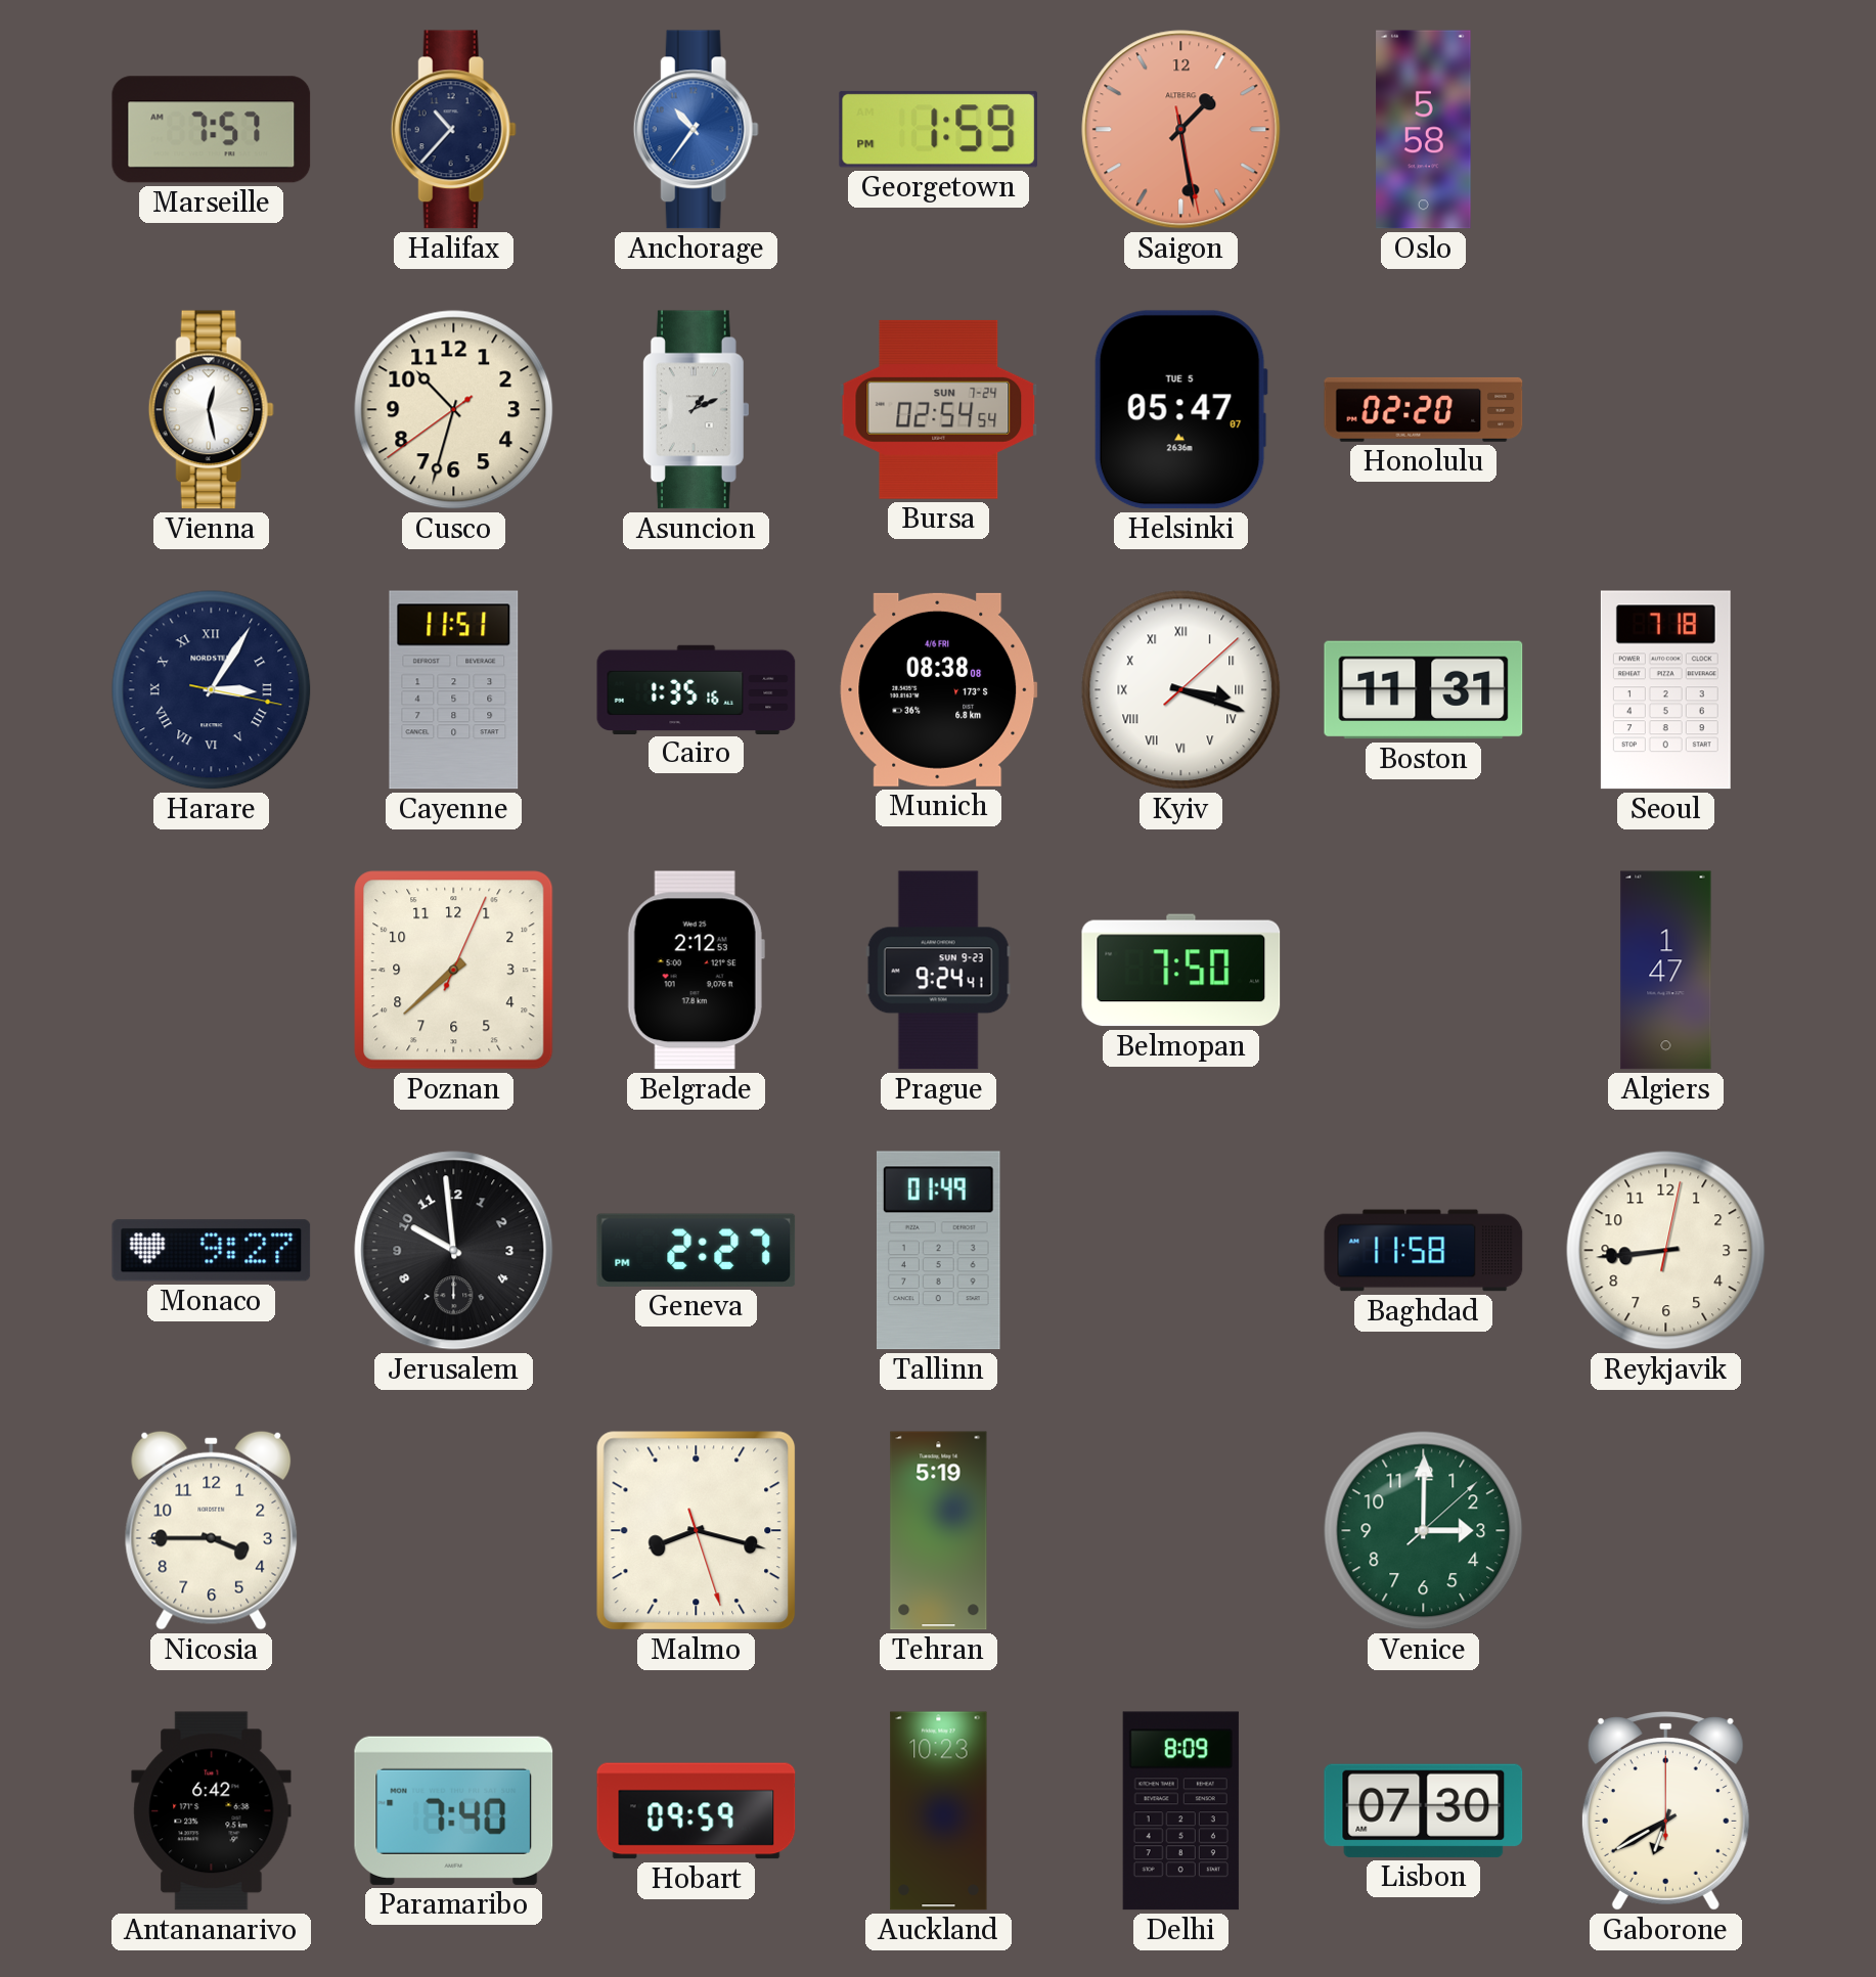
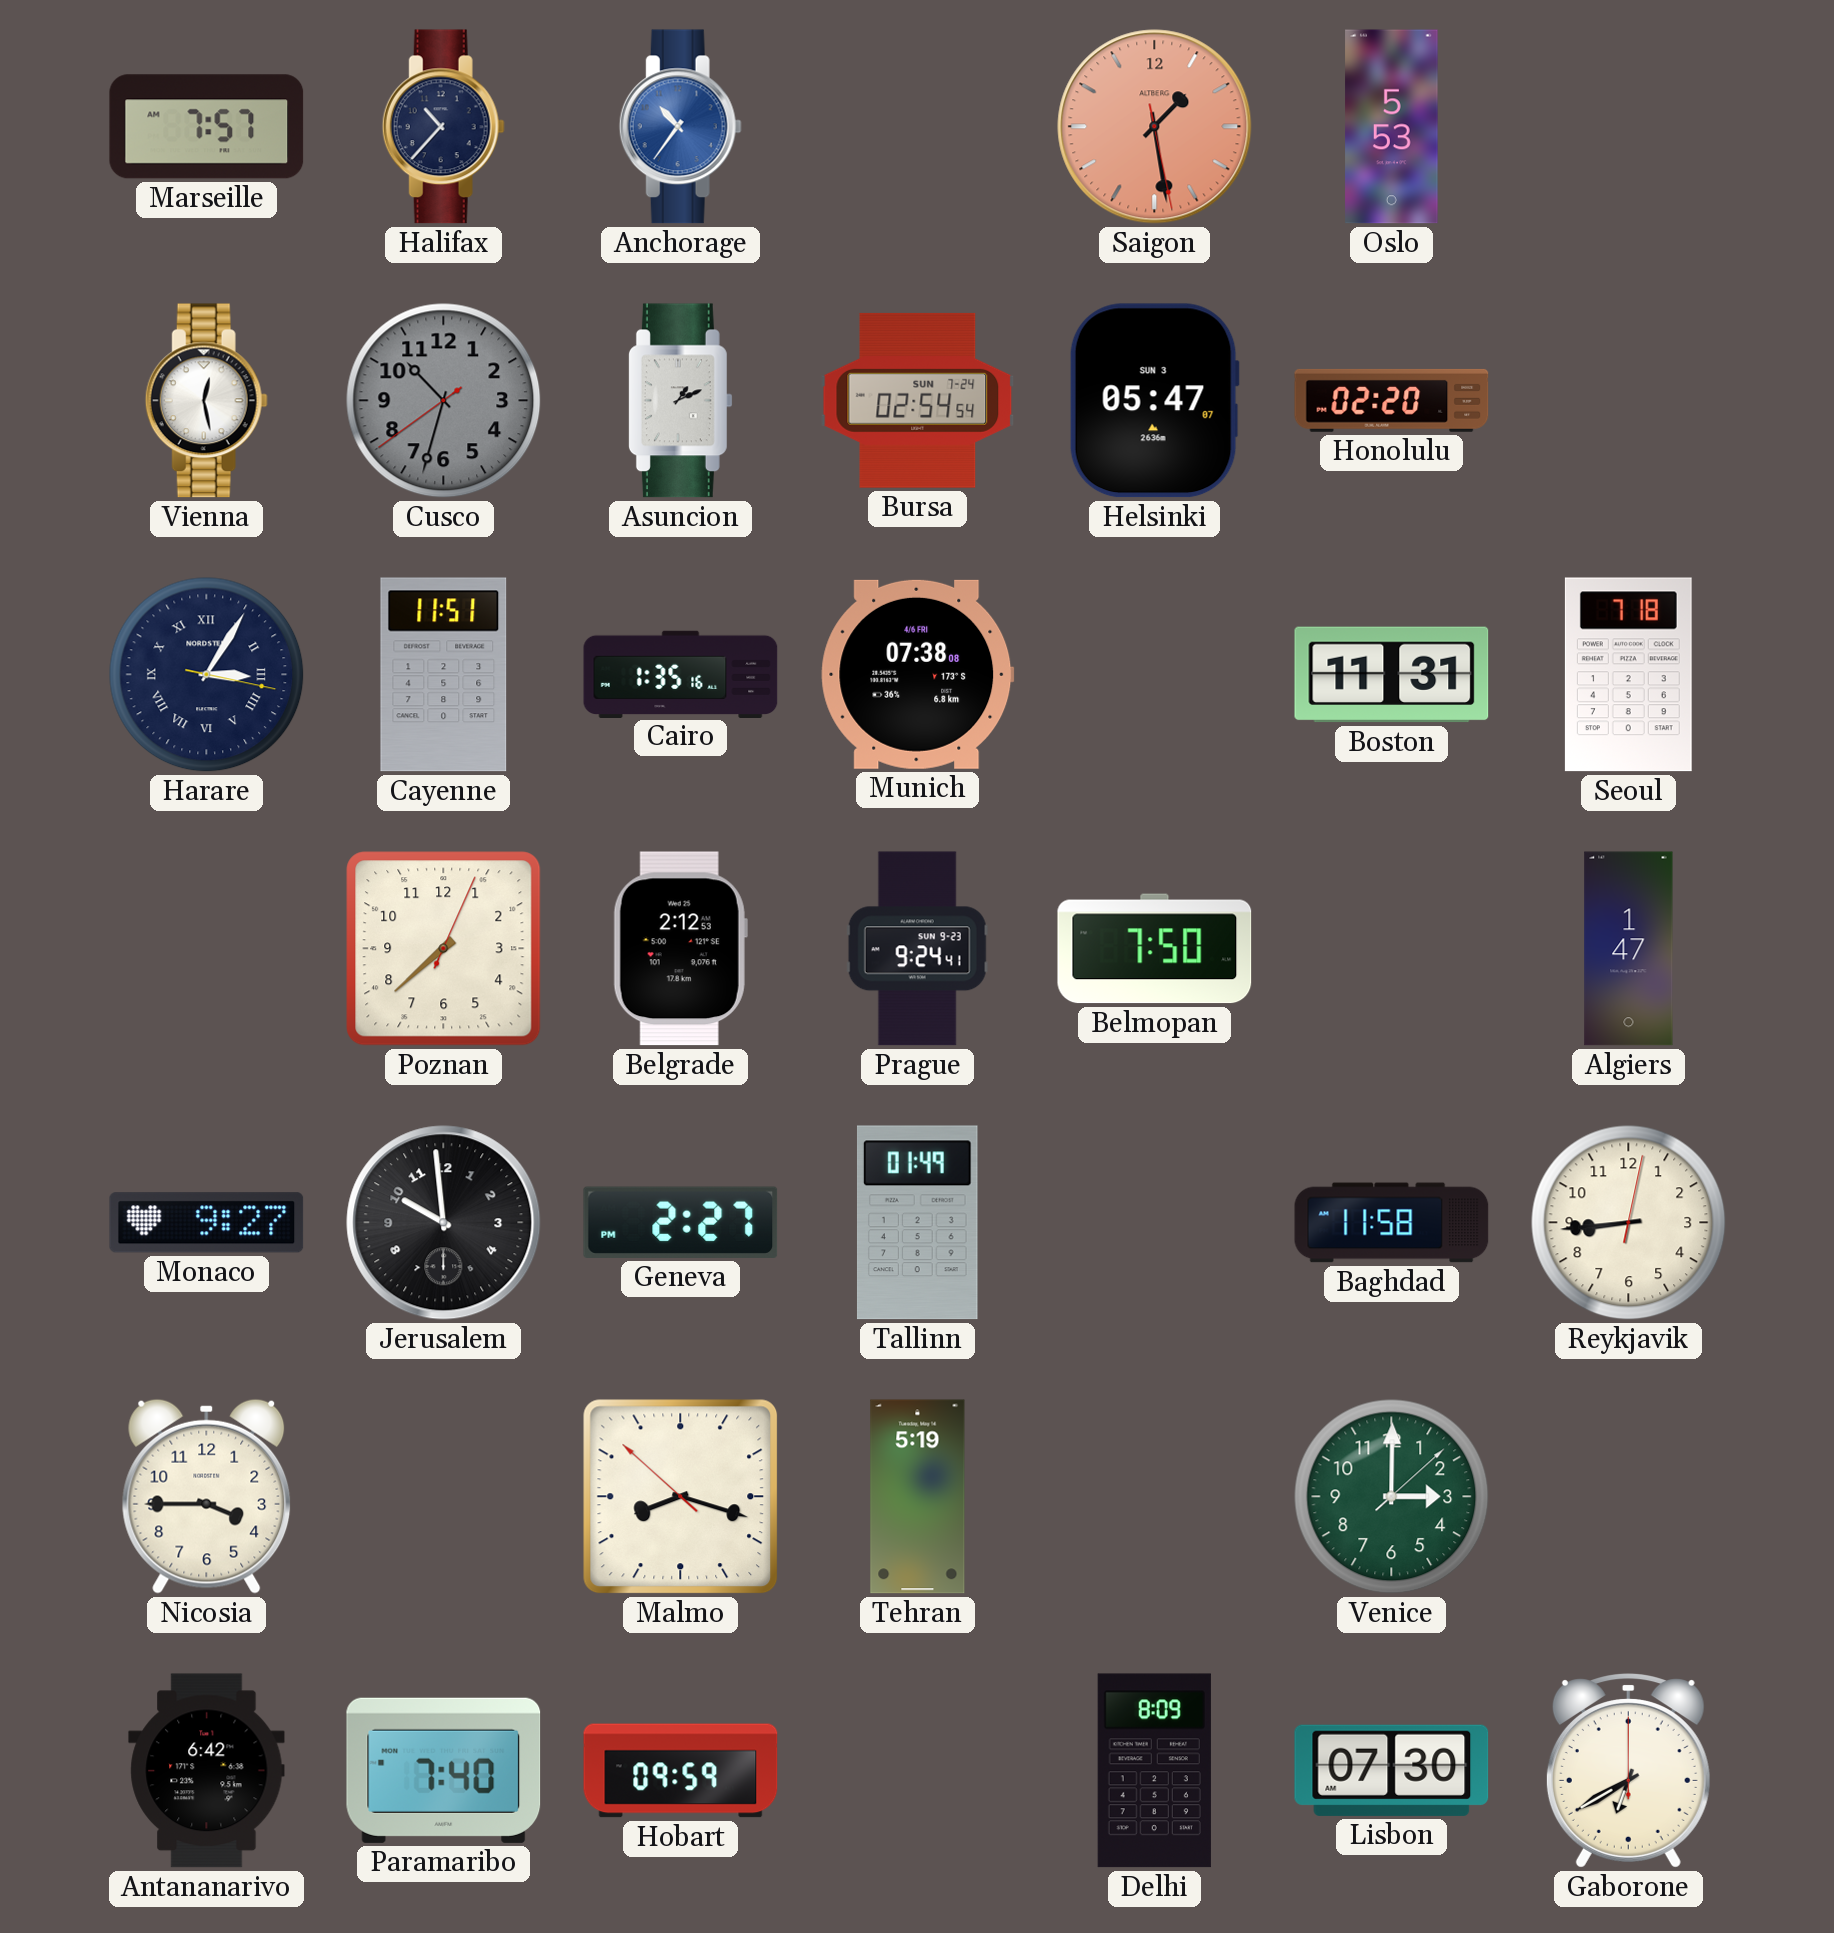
Georgetown: 1:59 -> none
Oslo: 5:58 -> 5:53
Cusco dial: cream -> grey
Helsinki date: TUE 5 -> SUN 3
Munich: 08:38 -> 07:38
Kyiv: 3:18 -> none
Malmo: 8:17:27 -> 8:17:52
Auckland: 10:23 -> none
